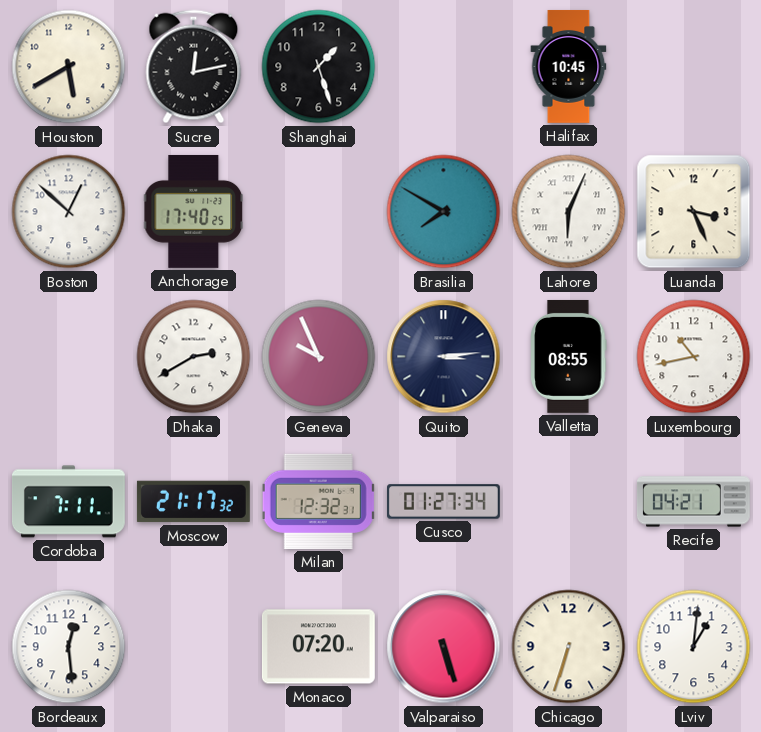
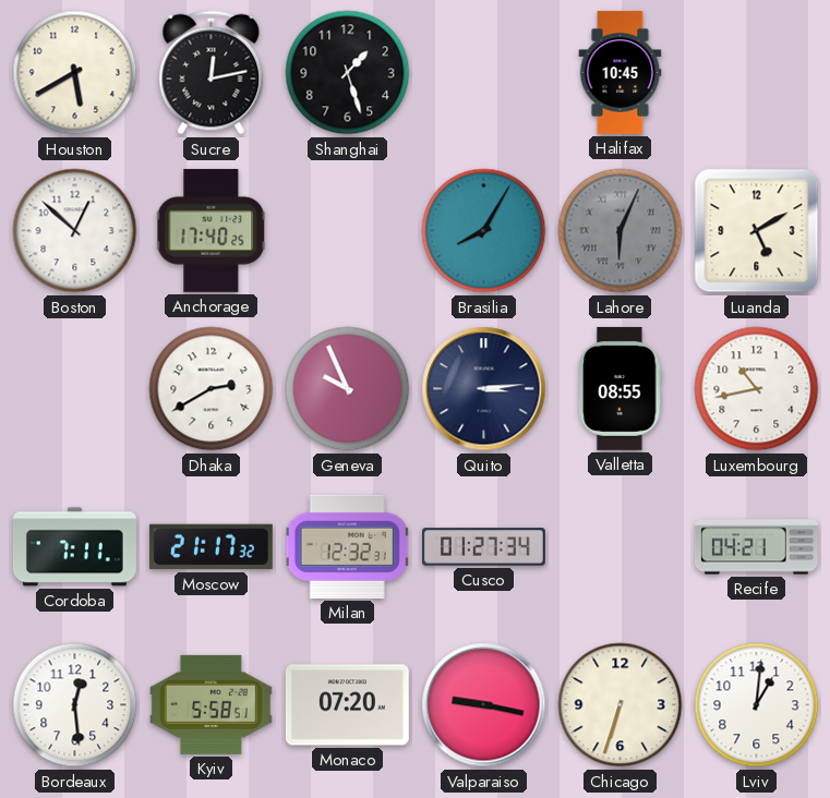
Brasilia: 7:50 -> 8:05
Lahore dial: white -> grey
Luanda: 3:26 -> 5:10
Kyiv: none -> 5:58
Valparaiso: 5:27 -> 9:17
